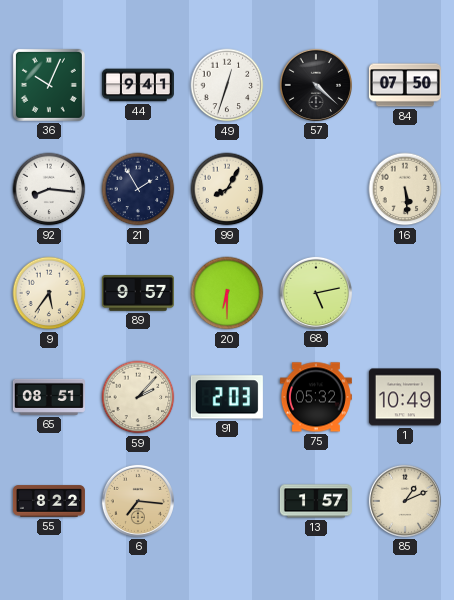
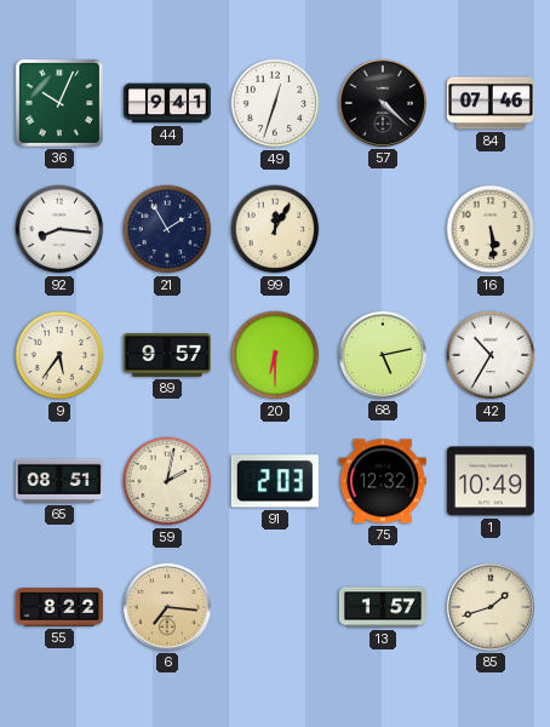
84: 07:50 -> 07:46
99: 8:05 -> 12:05
42: none -> 10:35
59: 2:07 -> 2:02
75: 05:32 -> 12:32
85: 1:11 -> 1:42
